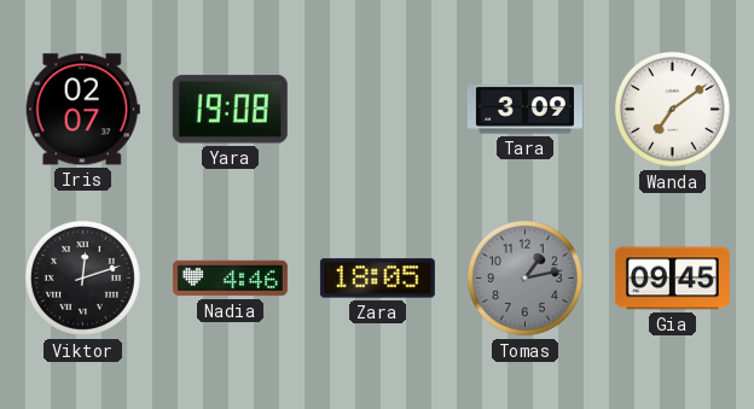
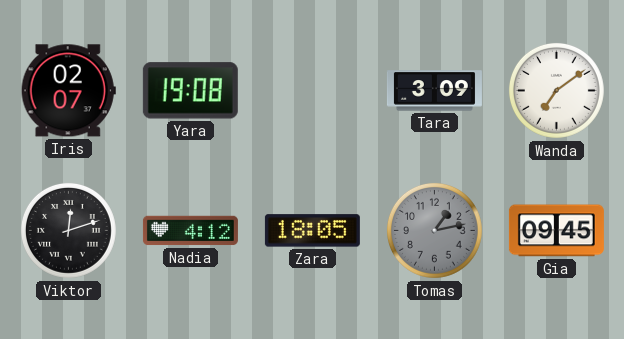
Nadia: 4:46 -> 4:12
